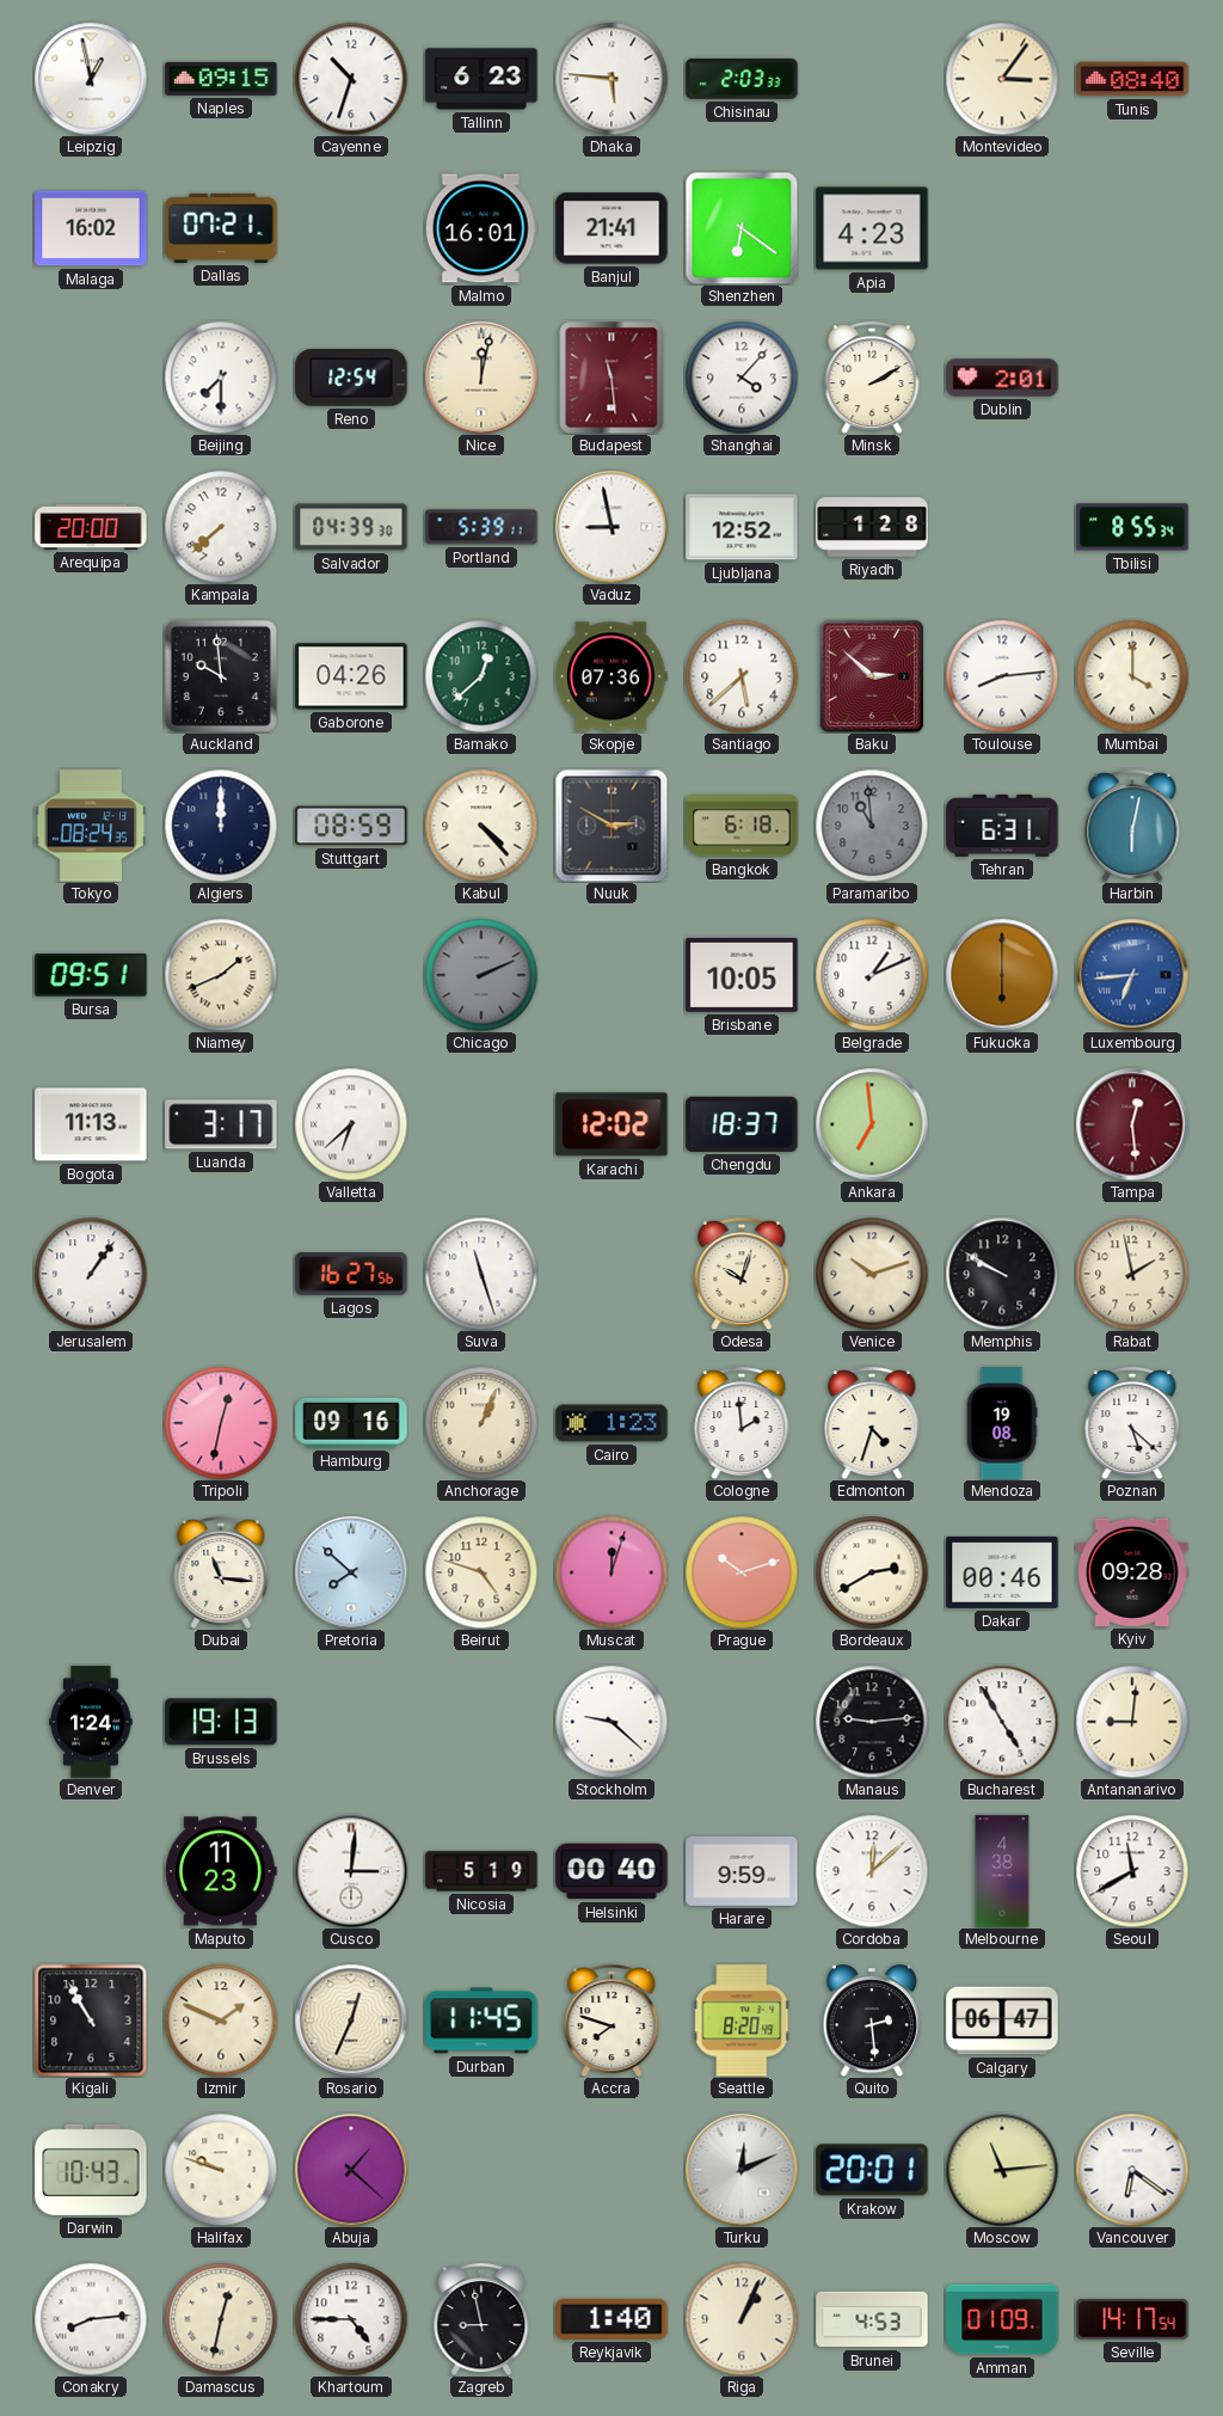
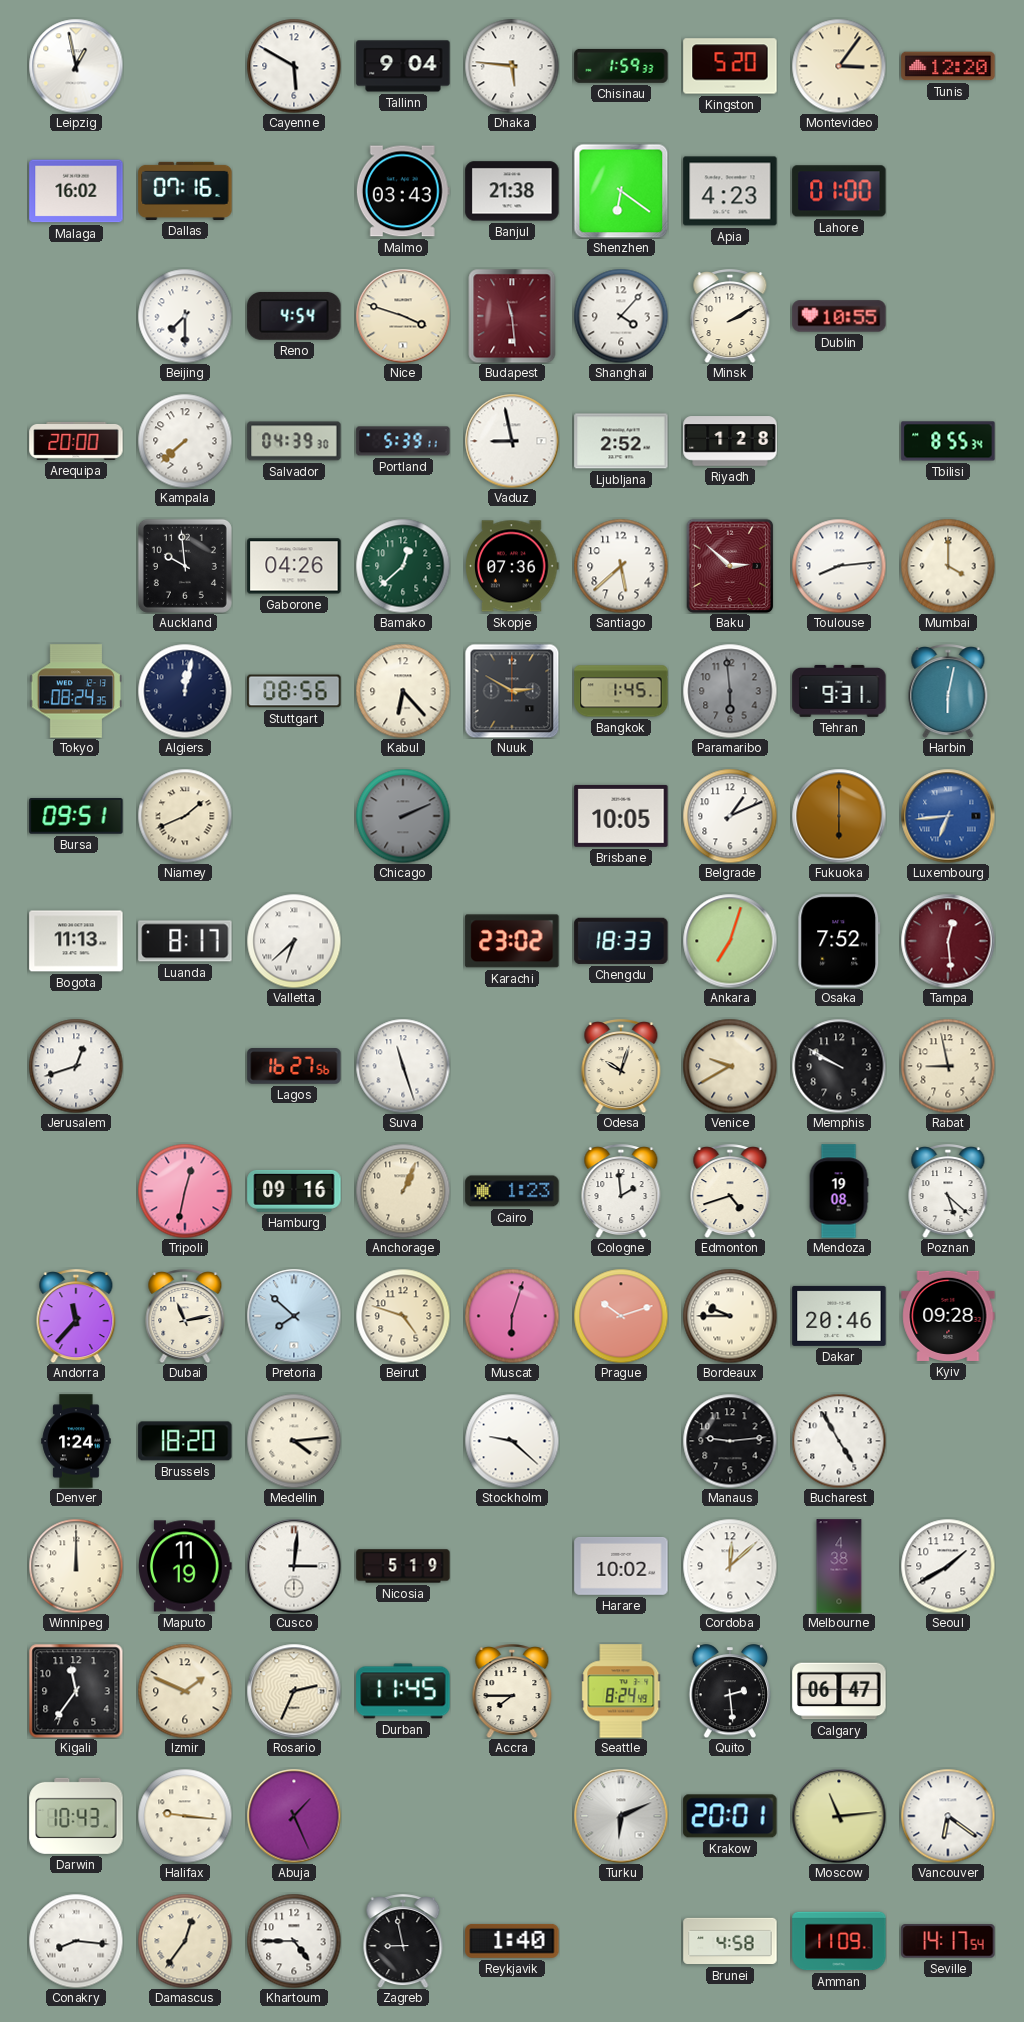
Naples: 09:15 -> none
Cayenne: 10:33 -> 5:50
Tallinn: 6:23 -> 9:04
Chisinau: 2:03 -> 1:59
Kingston: none -> 5:20
Tunis: 08:40 -> 12:20
Dallas: 07:21 -> 07:16
Malmo: 16:01 -> 03:43
Banjul: 21:41 -> 21:38
Lahore: none -> 01:00
Reno: 12:54 -> 4:54
Nice: 12:02 -> 3:48
Dublin: 2:01 -> 10:55
Ljubljana: 12:52 -> 2:52
Algiers: 12:00 -> 12:02
Stuttgart: 08:59 -> 08:56
Kabul: 4:23 -> 6:23
Bangkok: 6:18 -> 1:45
Paramaribo: 10:59 -> 5:59
Tehran: 6:31 -> 9:31
Luanda: 3:17 -> 8:17
Karachi: 12:02 -> 23:02
Chengdu: 18:37 -> 18:33
Ankara: 6:59 -> 7:03
Osaka: none -> 7:52
Jerusalem: 1:06 -> 12:42
Venice: 10:12 -> 9:40
Rabat: 1:58 -> 8:58
Edmonton: 4:33 -> 4:42
Andorra: none -> 11:37
Dubai: 11:16 -> 11:13
Muscat: 12:03 -> 6:03
Bordeaux: 2:40 -> 9:45
Dakar: 00:46 -> 20:46
Brussels: 19:13 -> 18:20
Medellin: none -> 4:14
Antananarivo: 9:01 -> none
Winnipeg: none -> 12:00
Maputo: 11:23 -> 11:19
Helsinki: 00:40 -> none
Harare: 9:59 -> 10:02
Seoul: 11:40 -> 1:40
Kigali: 10:55 -> 11:36
Rosario: 12:34 -> 2:34
Accra: 7:48 -> 7:45
Seattle: 8:20 -> 8:24
Halifax: 9:48 -> 9:16
Abuja: 1:22 -> 1:26
Turku: 12:11 -> 6:11
Conakry: 8:14 -> 8:16
Damascus: 12:32 -> 12:36
Riga: 1:04 -> none
Brunei: 4:53 -> 4:58
Amman: 01:09 -> 11:09
